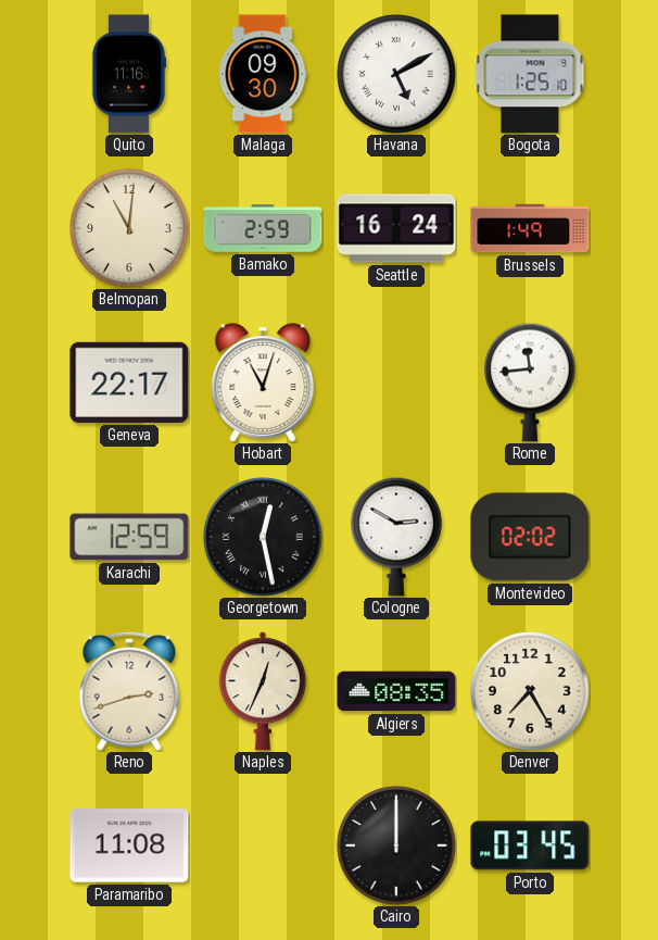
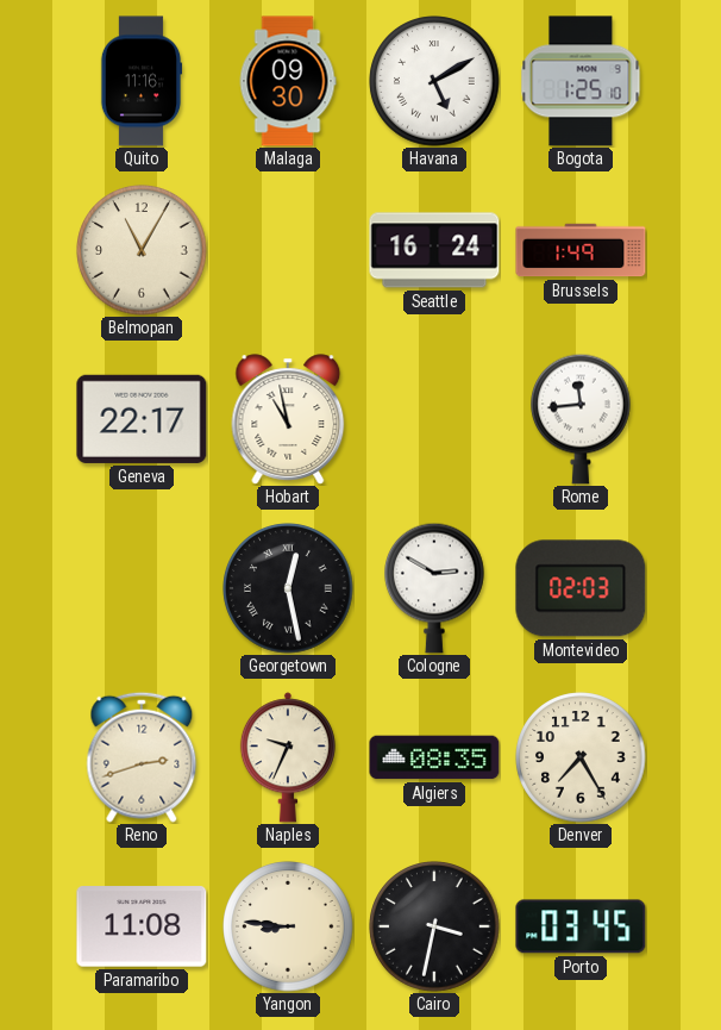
Belmopan: 11:01 -> 11:05
Bamako: 2:59 -> none
Hobart: 11:03 -> 10:58
Karachi: 12:59 -> none
Montevideo: 02:02 -> 02:03
Naples: 12:34 -> 9:34
Yangon: none -> 8:46
Cairo: 12:00 -> 3:32
